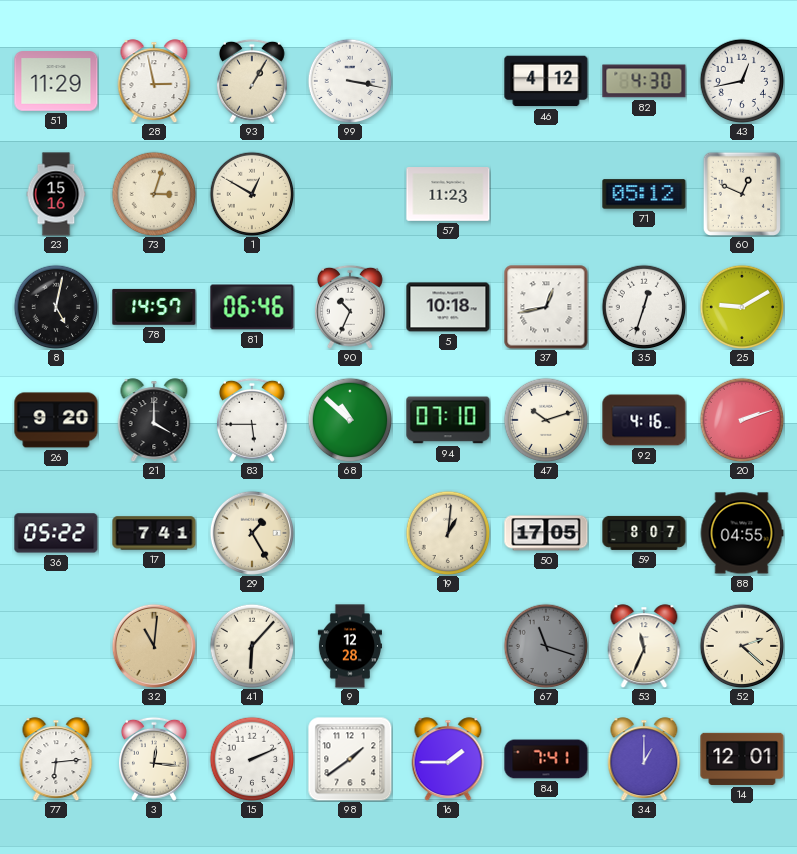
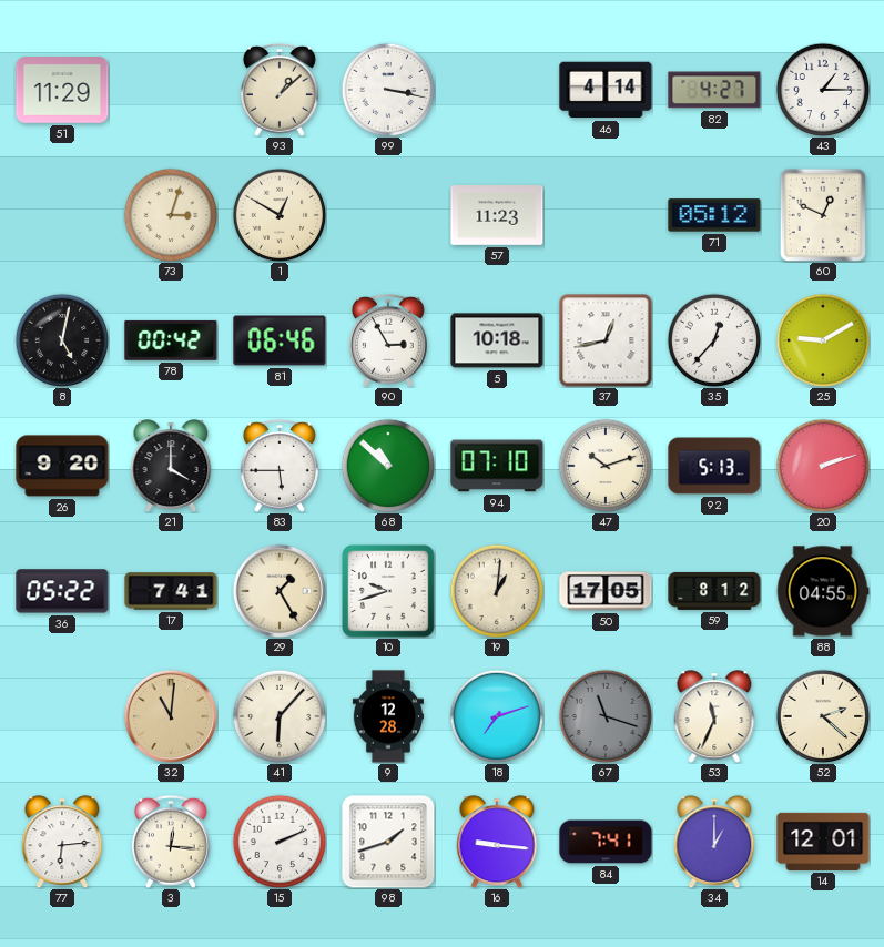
28: 2:58 -> none
93: 1:05 -> 1:08
46: 4:12 -> 4:14
82: 4:30 -> 4:27
43: 12:43 -> 1:15
23: 15:16 -> none
78: 14:57 -> 00:42
90: 10:34 -> 2:55
35: 12:33 -> 12:37
92: 4:16 -> 5:13
10: none -> 9:42
59: 8:07 -> 8:12
18: none -> 7:12
98: 1:39 -> 1:42
16: 1:45 -> 9:16
